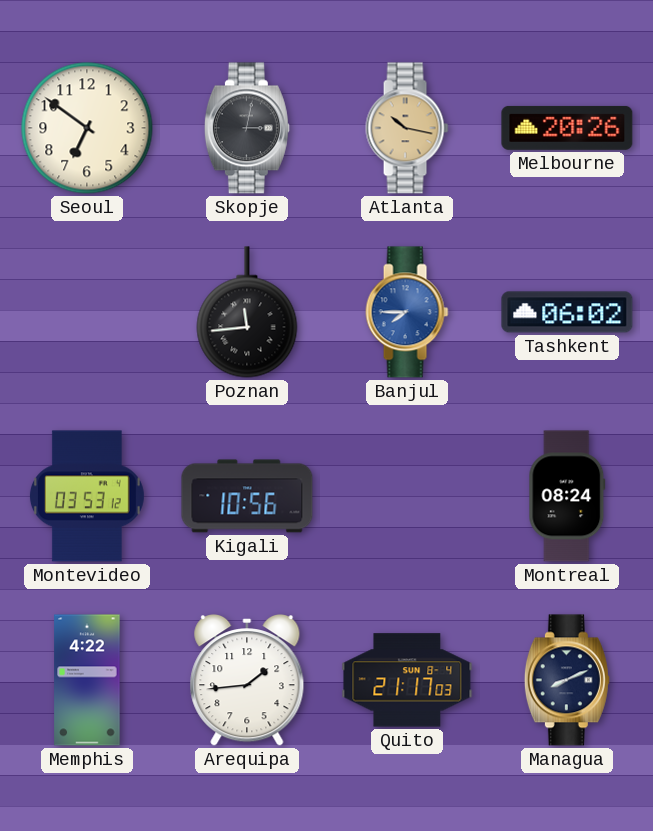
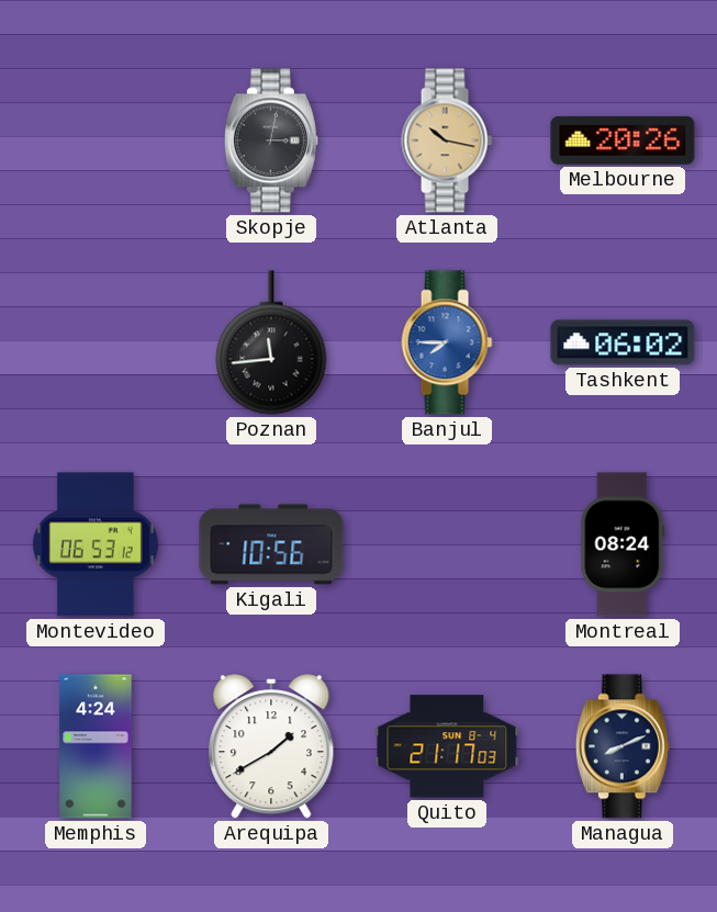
Seoul: 6:51 -> none
Montevideo: 03:53 -> 06:53
Memphis: 4:22 -> 4:24
Arequipa: 1:44 -> 1:40
